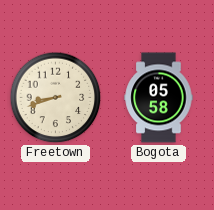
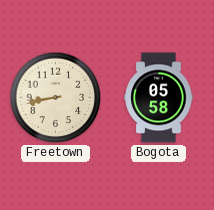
Freetown: 8:42 -> 8:43
